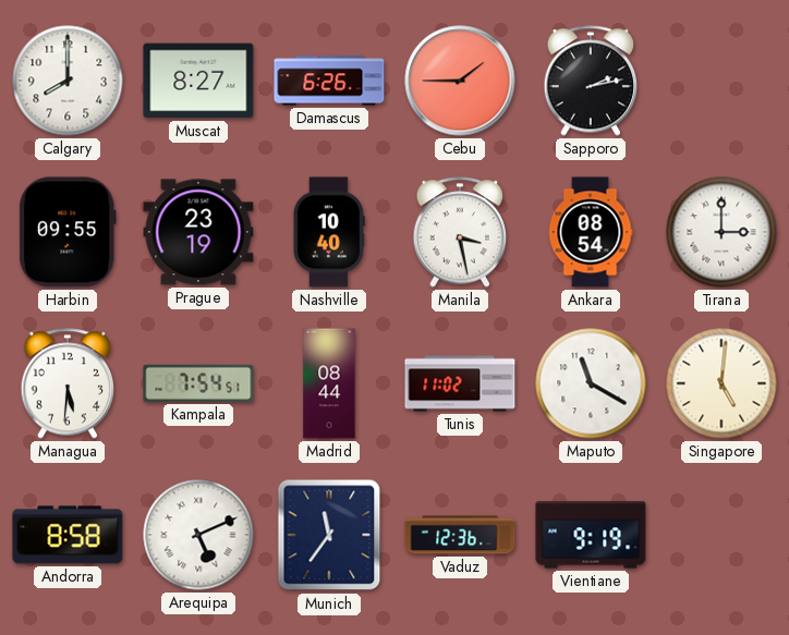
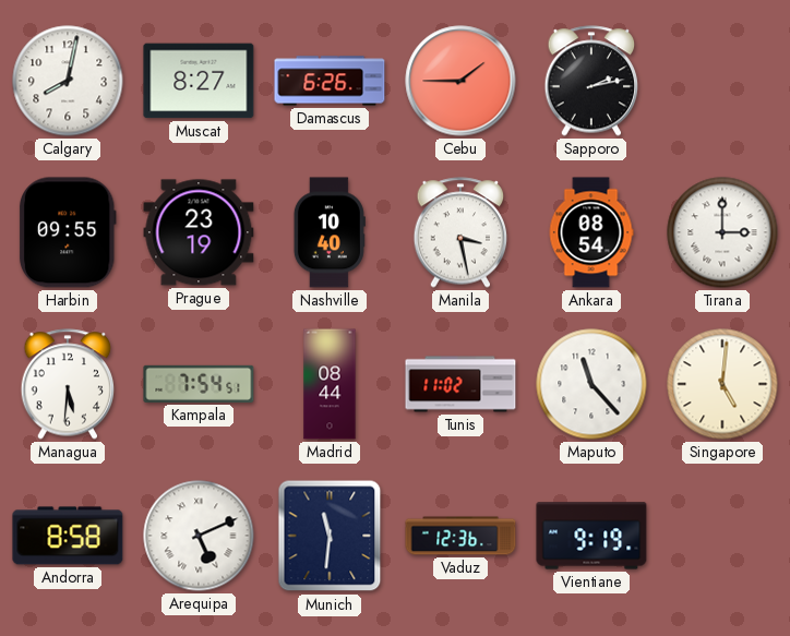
Calgary: 8:00 -> 8:02
Maputo: 11:20 -> 11:23
Munich: 11:36 -> 11:31
